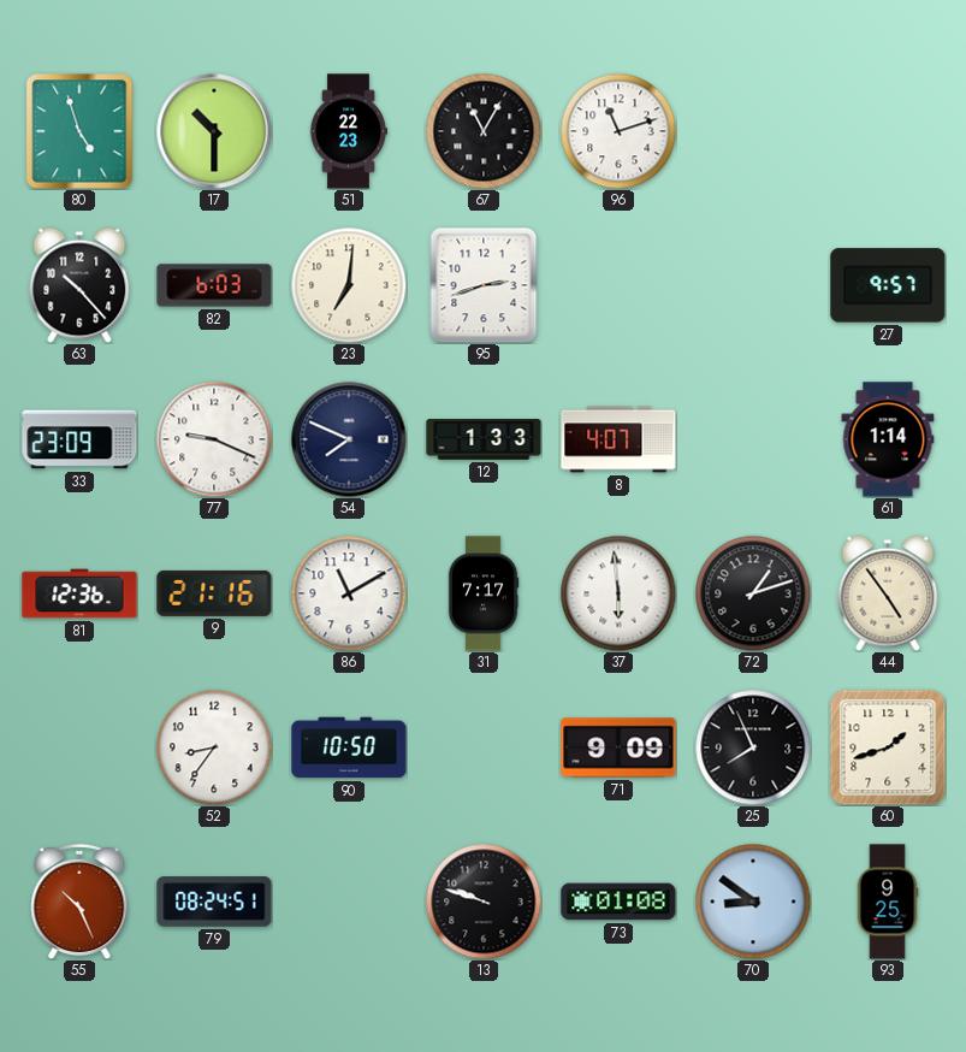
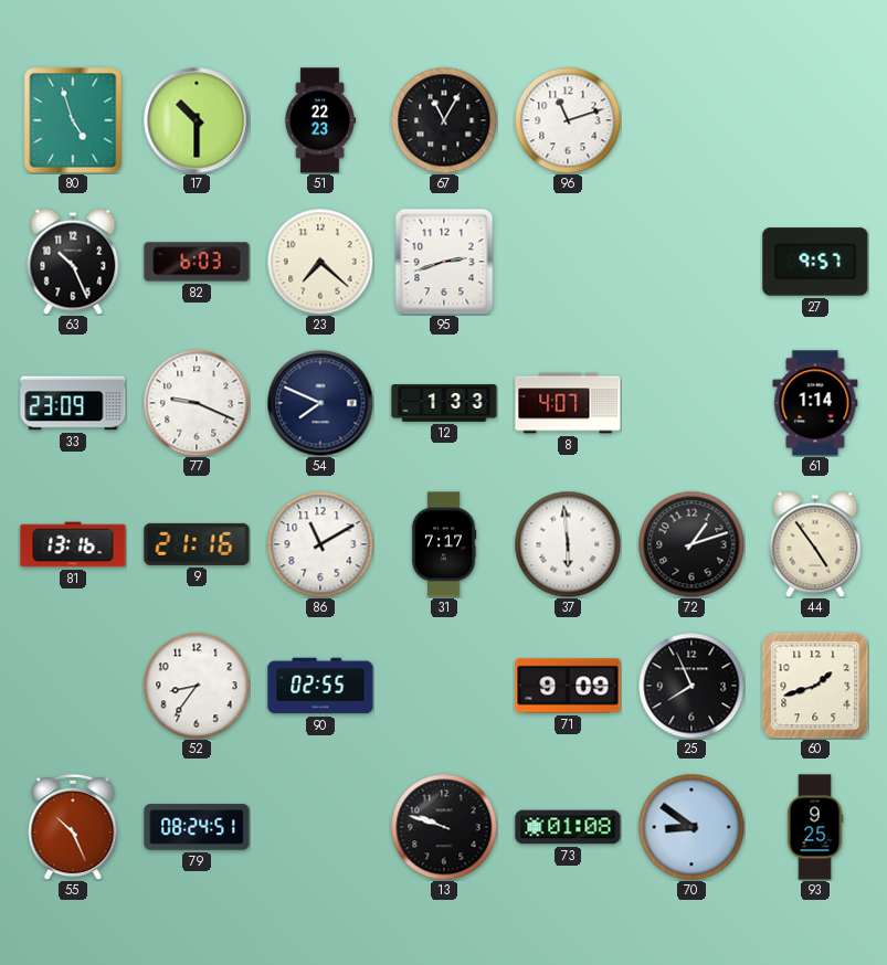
63: 10:23 -> 10:26
23: 7:01 -> 7:22
81: 12:36 -> 13:16
90: 10:50 -> 02:55
